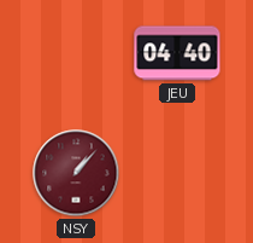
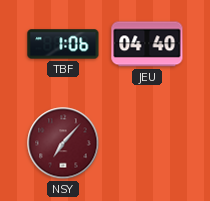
TBF: none -> 1:06
NSY: 1:07 -> 7:07
